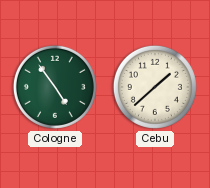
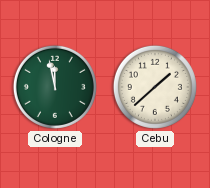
Cologne: 4:54 -> 11:58
